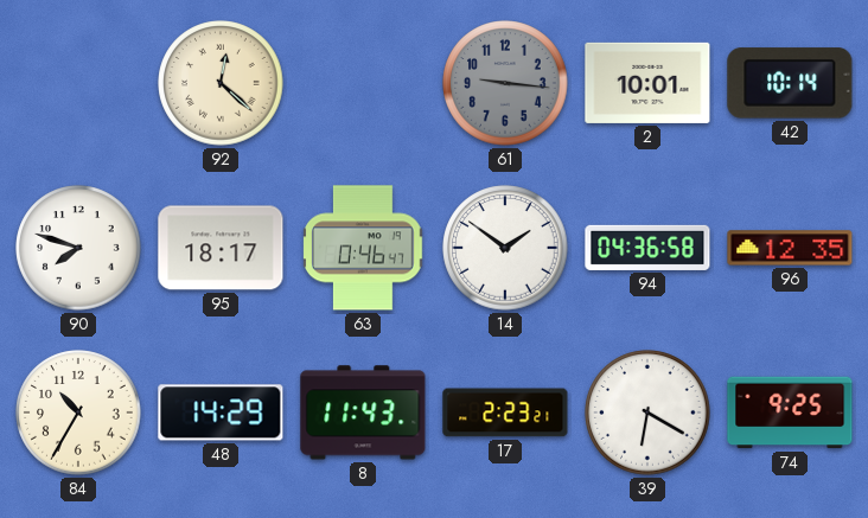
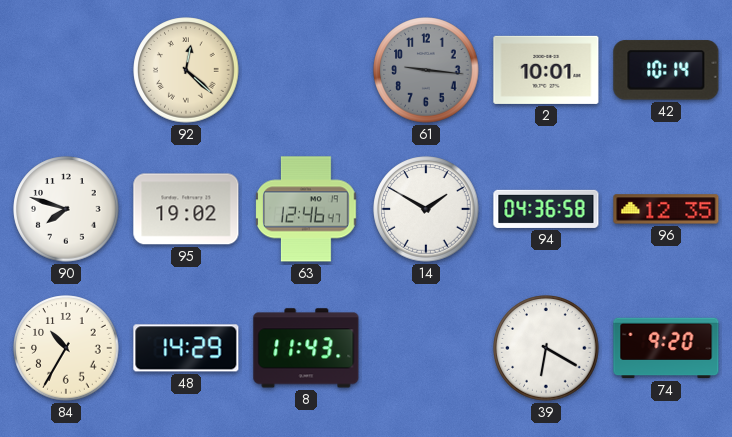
95: 18:17 -> 19:02
63: 0:46 -> 12:46
14: 1:51 -> 1:50
17: 2:23 -> none
74: 9:25 -> 9:20
